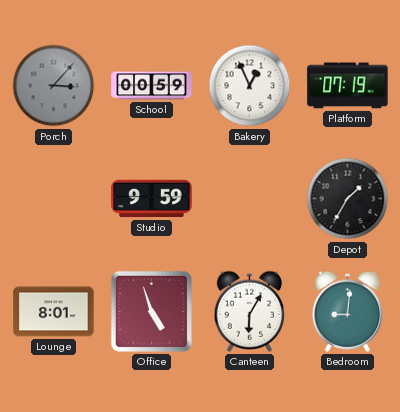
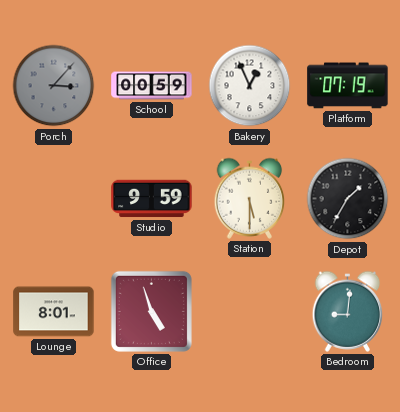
Station: none -> 5:30
Canteen: 6:05 -> none
